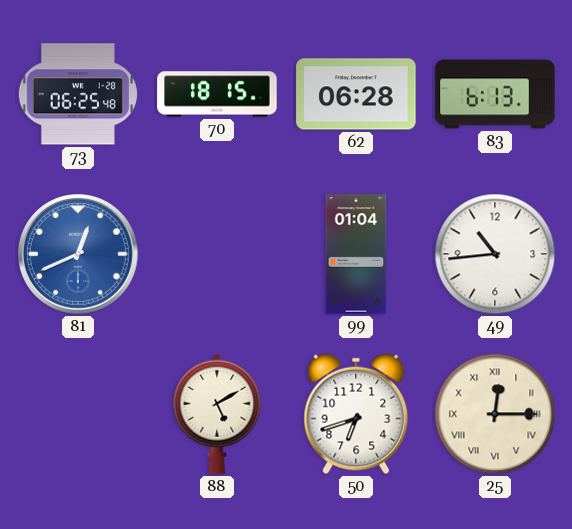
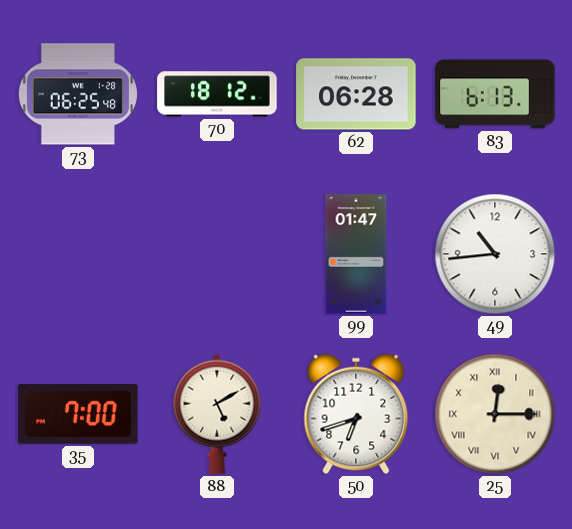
70: 18:15 -> 18:12
81: 12:41 -> none
99: 01:04 -> 01:47
35: none -> 7:00
